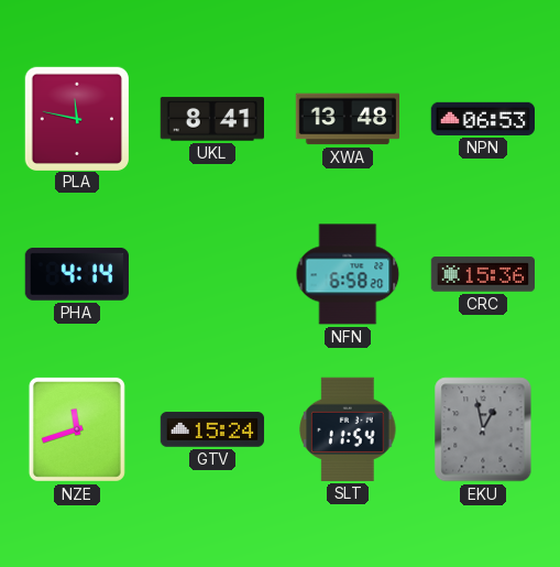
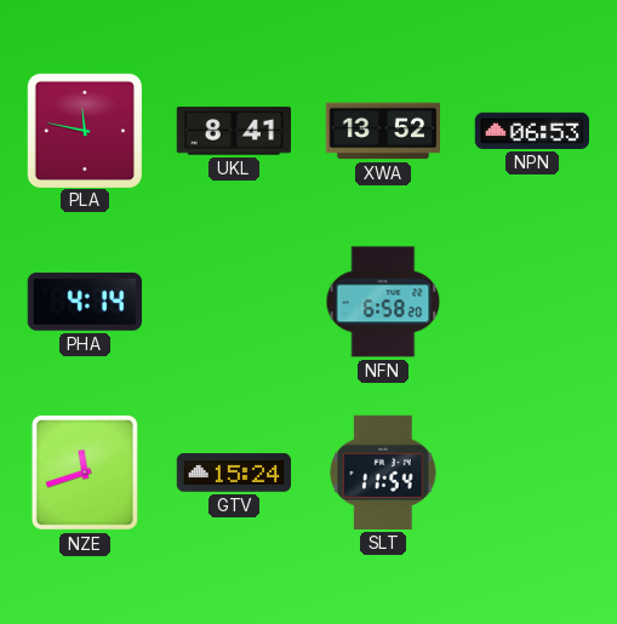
XWA: 13:48 -> 13:52
CRC: 15:36 -> none
EKU: 12:58 -> none
